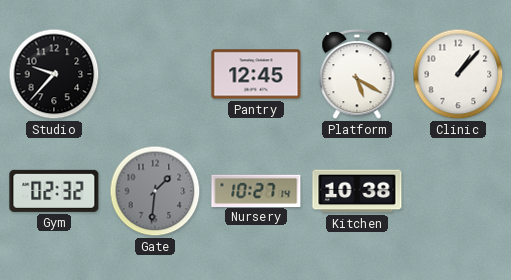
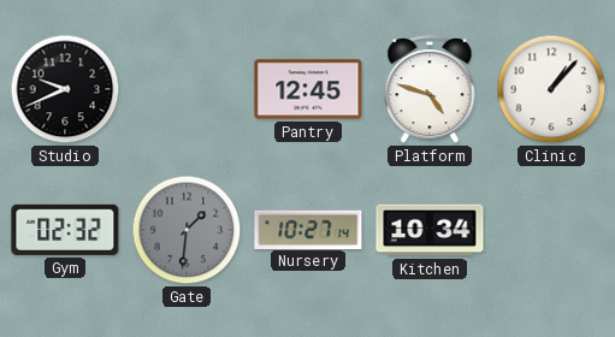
Studio: 9:37 -> 9:41
Platform: 5:20 -> 4:48
Kitchen: 10:38 -> 10:34
